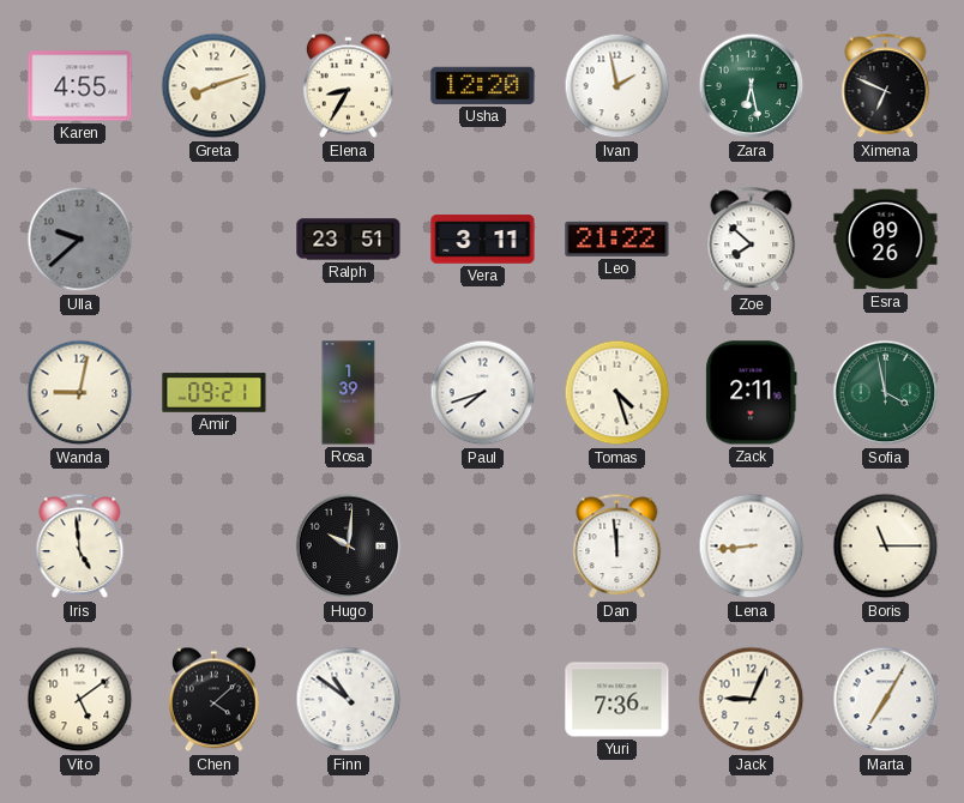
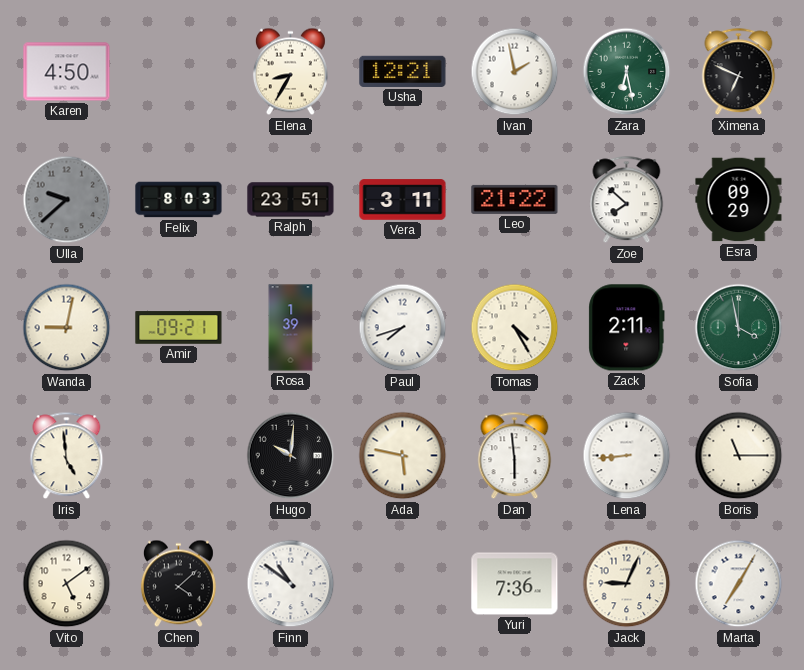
Karen: 4:55 -> 4:50
Greta: 8:12 -> none
Usha: 12:20 -> 12:21
Felix: none -> 8:03
Esra: 09:26 -> 09:29
Tomas: 4:27 -> 4:25
Ada: none -> 5:47
Dan: 11:59 -> 5:59
